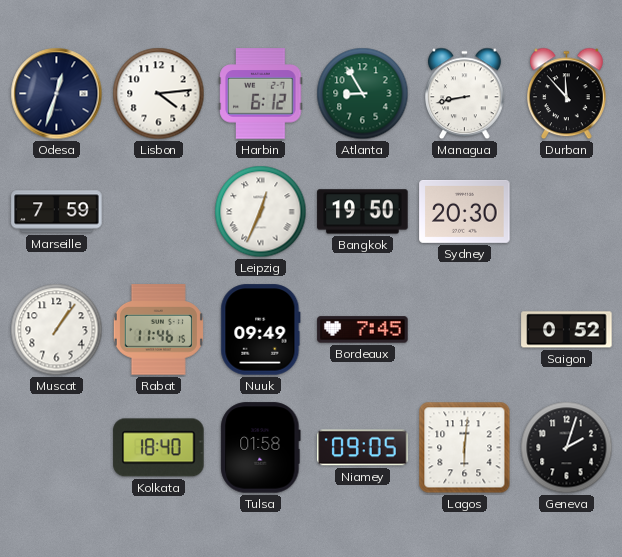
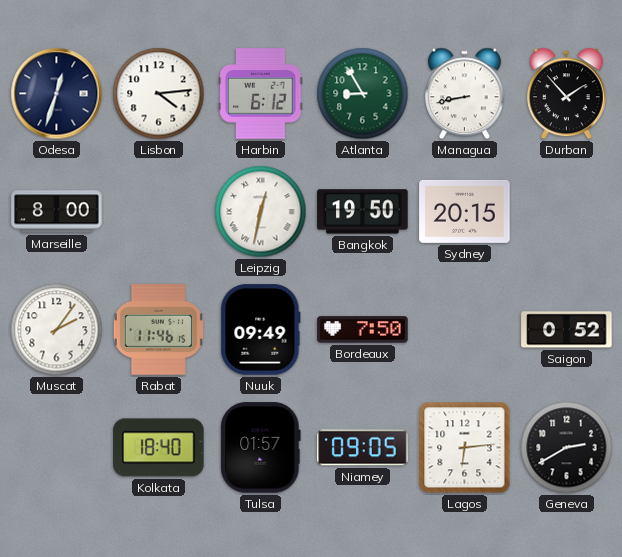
Durban: 11:53 -> 1:53
Marseille: 7:59 -> 8:00
Leipzig: 12:34 -> 12:32
Sydney: 20:30 -> 20:15
Muscat: 1:06 -> 2:06
Bordeaux: 7:45 -> 7:50
Tulsa: 01:58 -> 01:57
Lagos: 6:01 -> 6:14
Geneva: 2:03 -> 2:40
